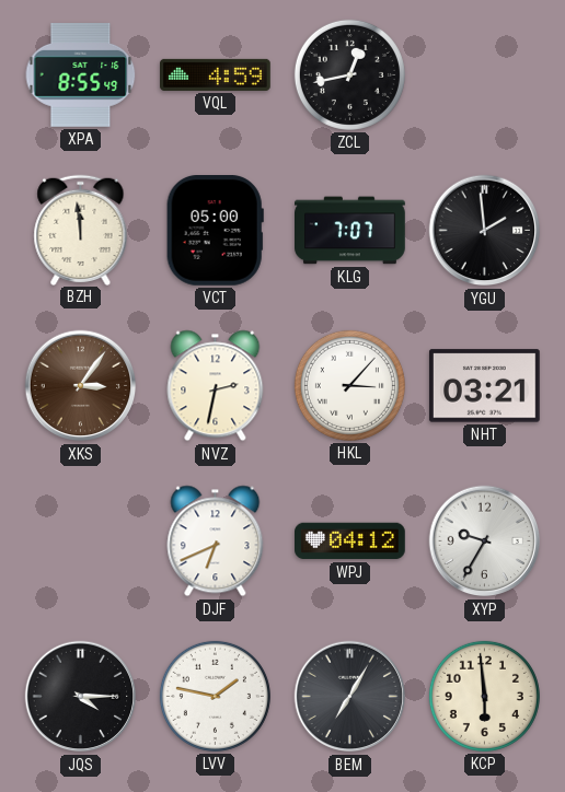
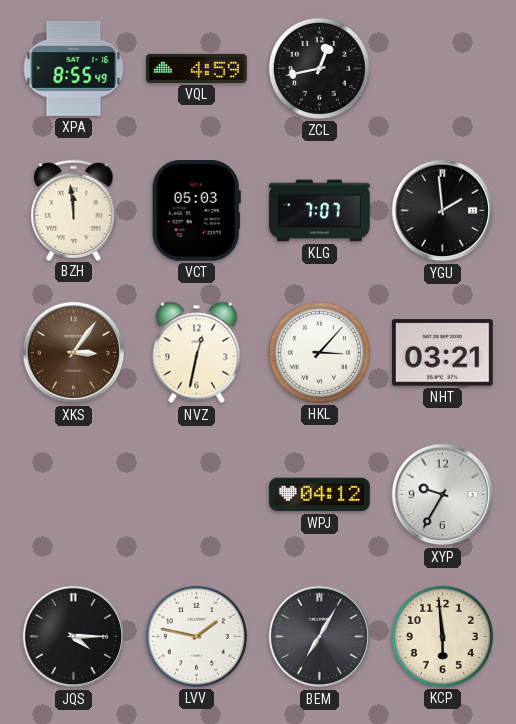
VCT: 05:00 -> 05:03
NVZ: 2:32 -> 12:32
DJF: 6:41 -> none
